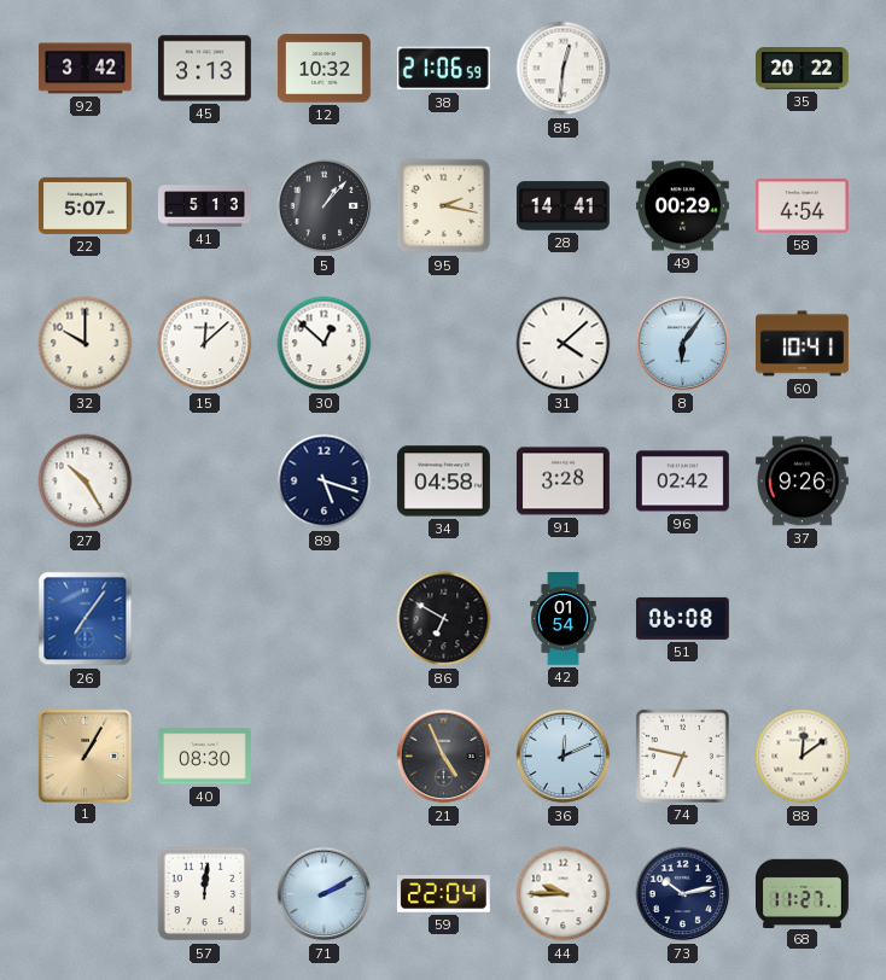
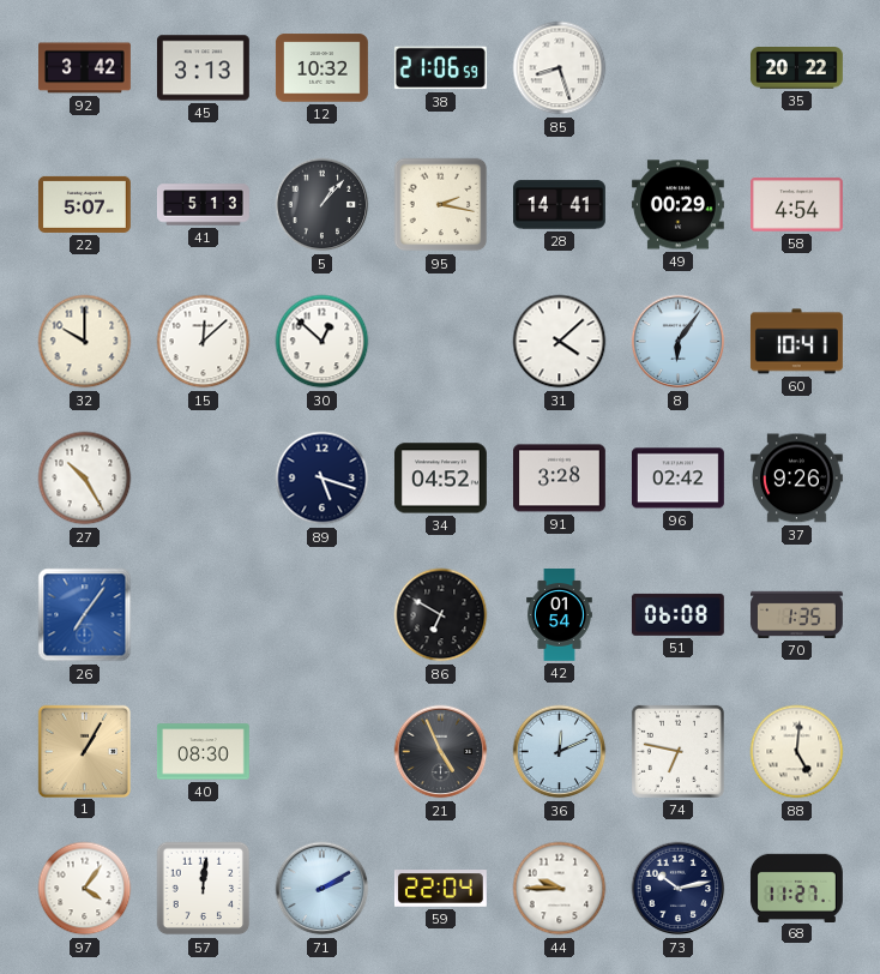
85: 12:31 -> 8:27
34: 04:58 -> 04:52
70: none -> 1:35
88: 12:09 -> 5:01
97: none -> 4:06
